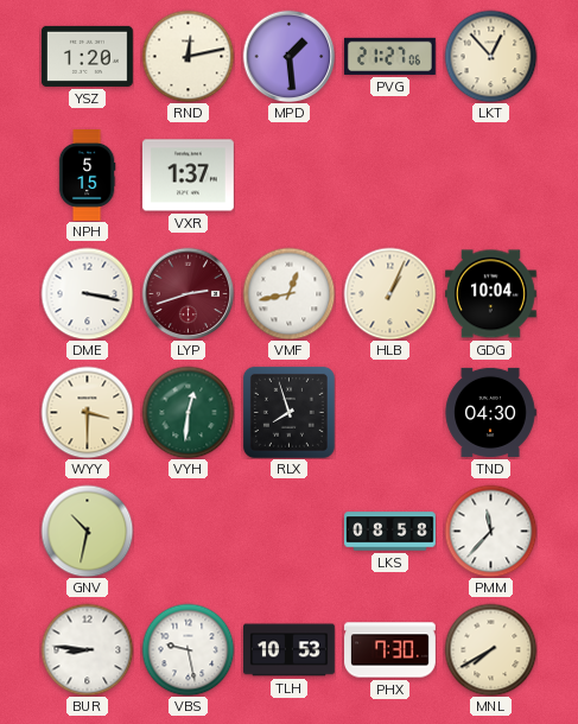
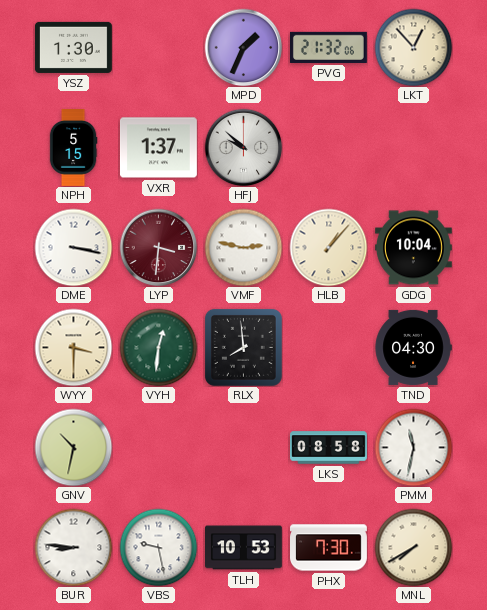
YSZ: 1:20 -> 1:30
RND: 12:13 -> none
MPD: 1:29 -> 1:34
PVG: 21:27 -> 21:32
HFJ: none -> 9:52
LYP: 2:42 -> 3:31
VMF: 12:43 -> 2:47
HLB: 1:04 -> 1:07
RLX: 7:57 -> 7:59
PMM: 11:37 -> 11:32
